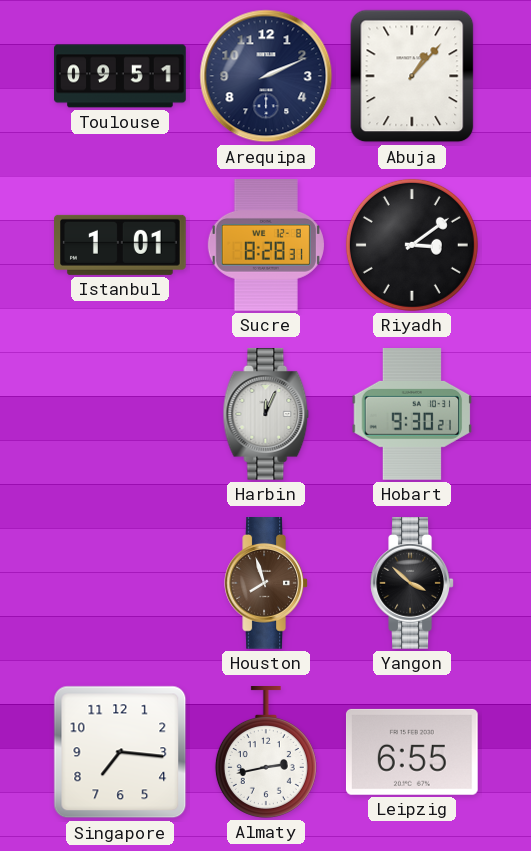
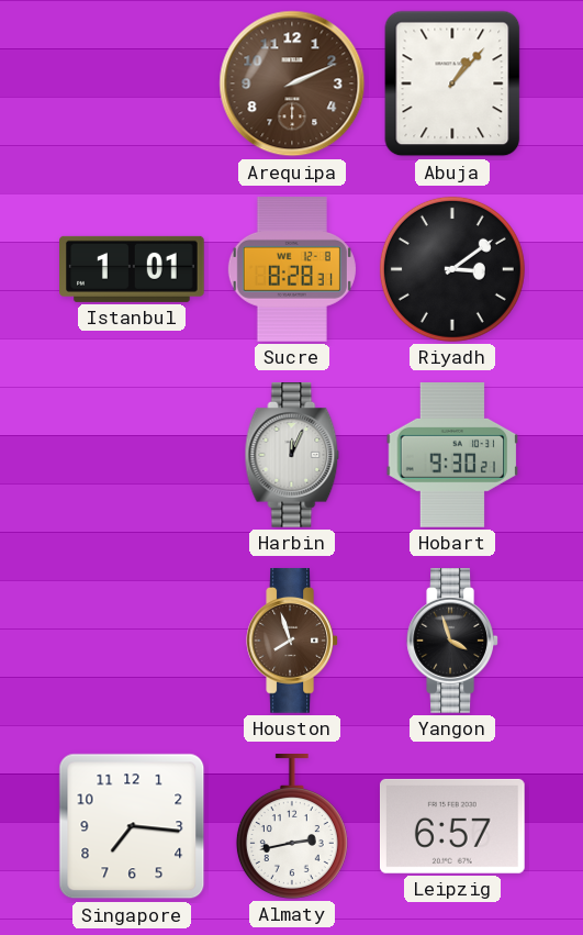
Toulouse: 09:51 -> none
Arequipa dial: navy -> brown
Yangon: 3:52 -> 3:57
Leipzig: 6:55 -> 6:57
